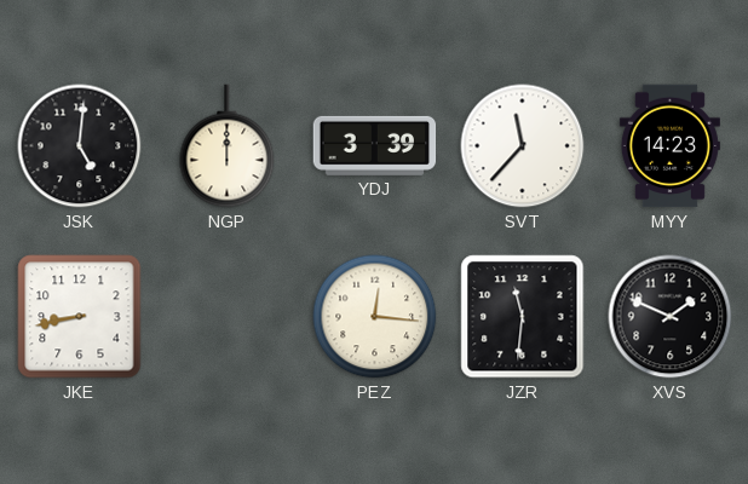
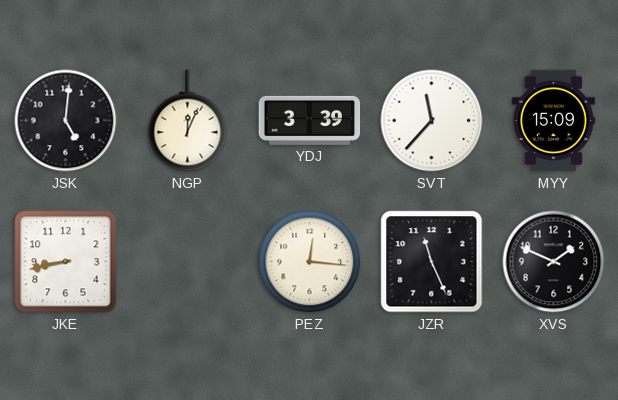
NGP: 12:00 -> 12:04
MYY: 14:23 -> 15:09
JZR: 11:31 -> 11:26
